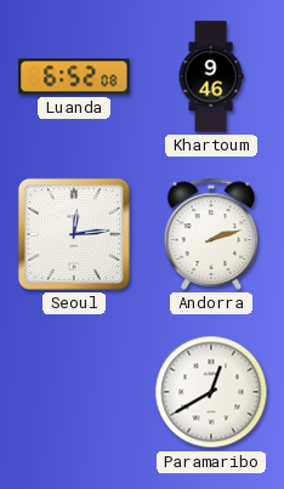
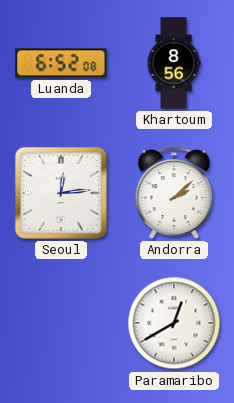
Khartoum: 9:46 -> 8:56
Andorra: 2:12 -> 2:08
